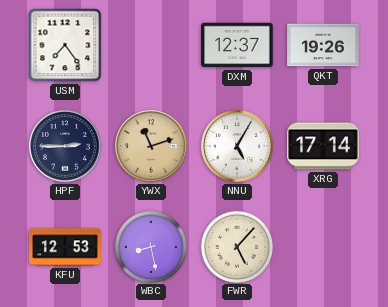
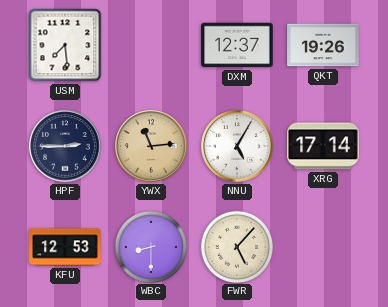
USM: 7:24 -> 7:29
YWX: 11:12 -> 11:14
WBC: 8:28 -> 8:30
